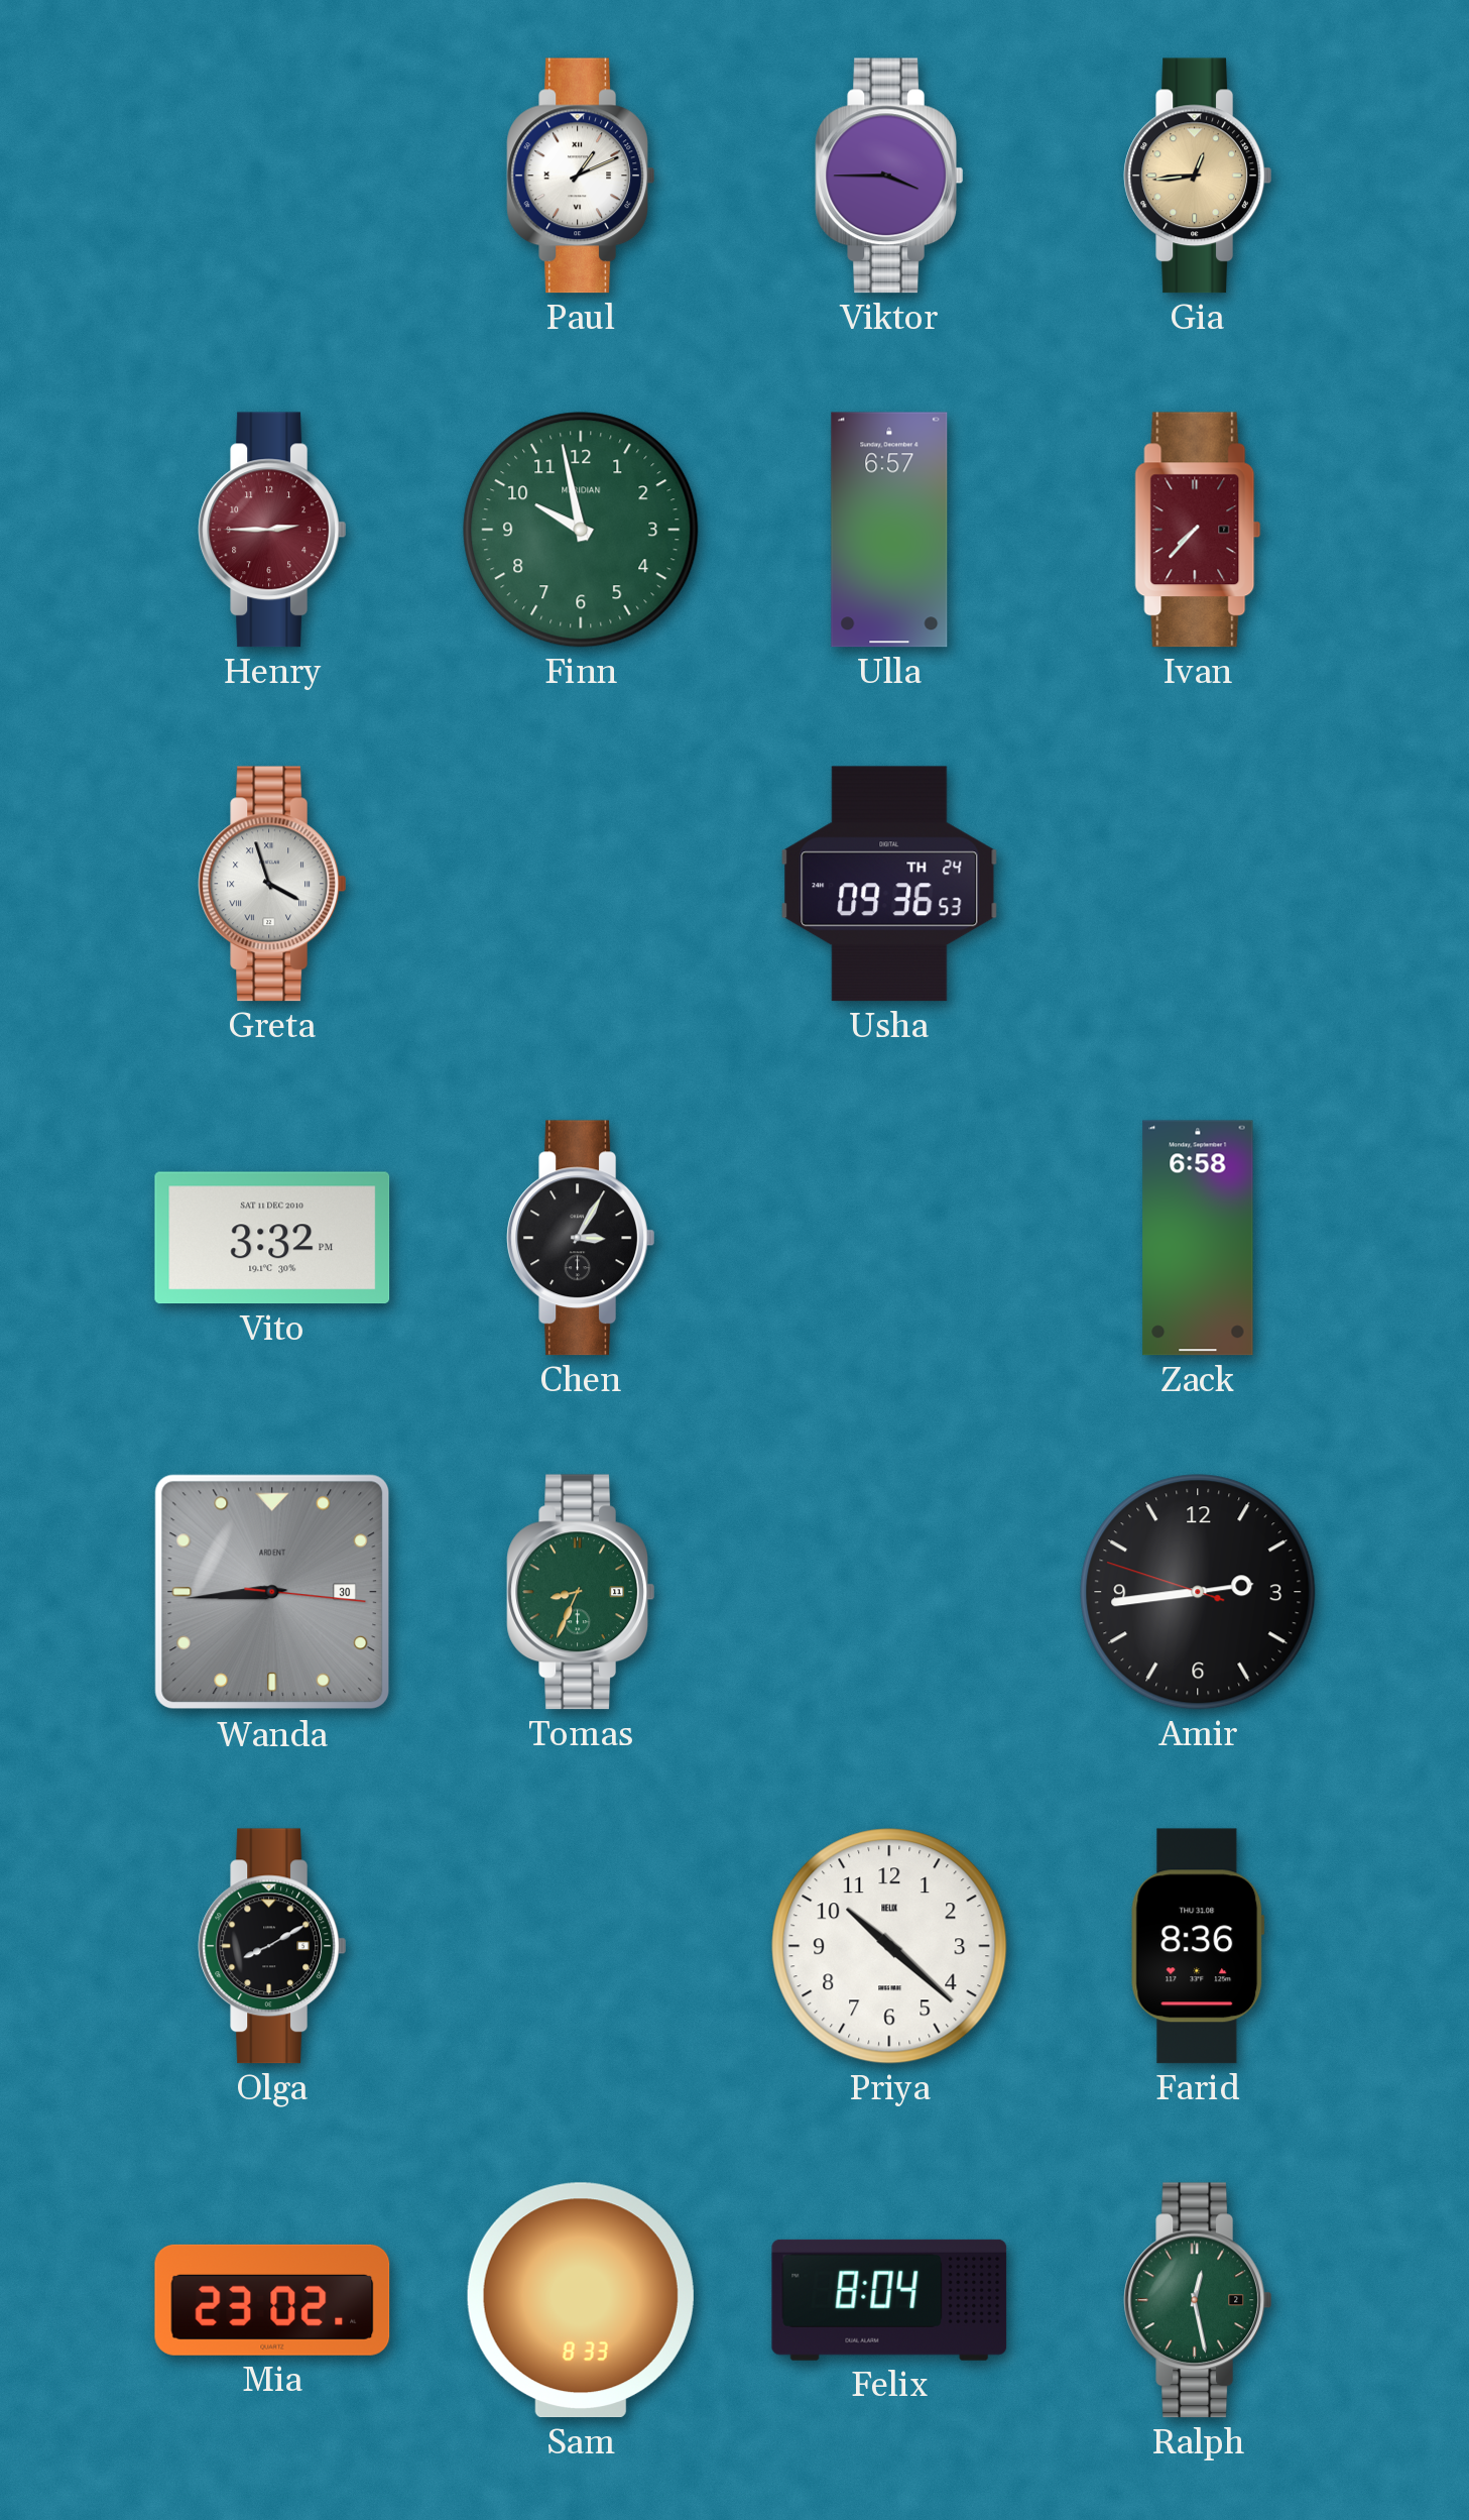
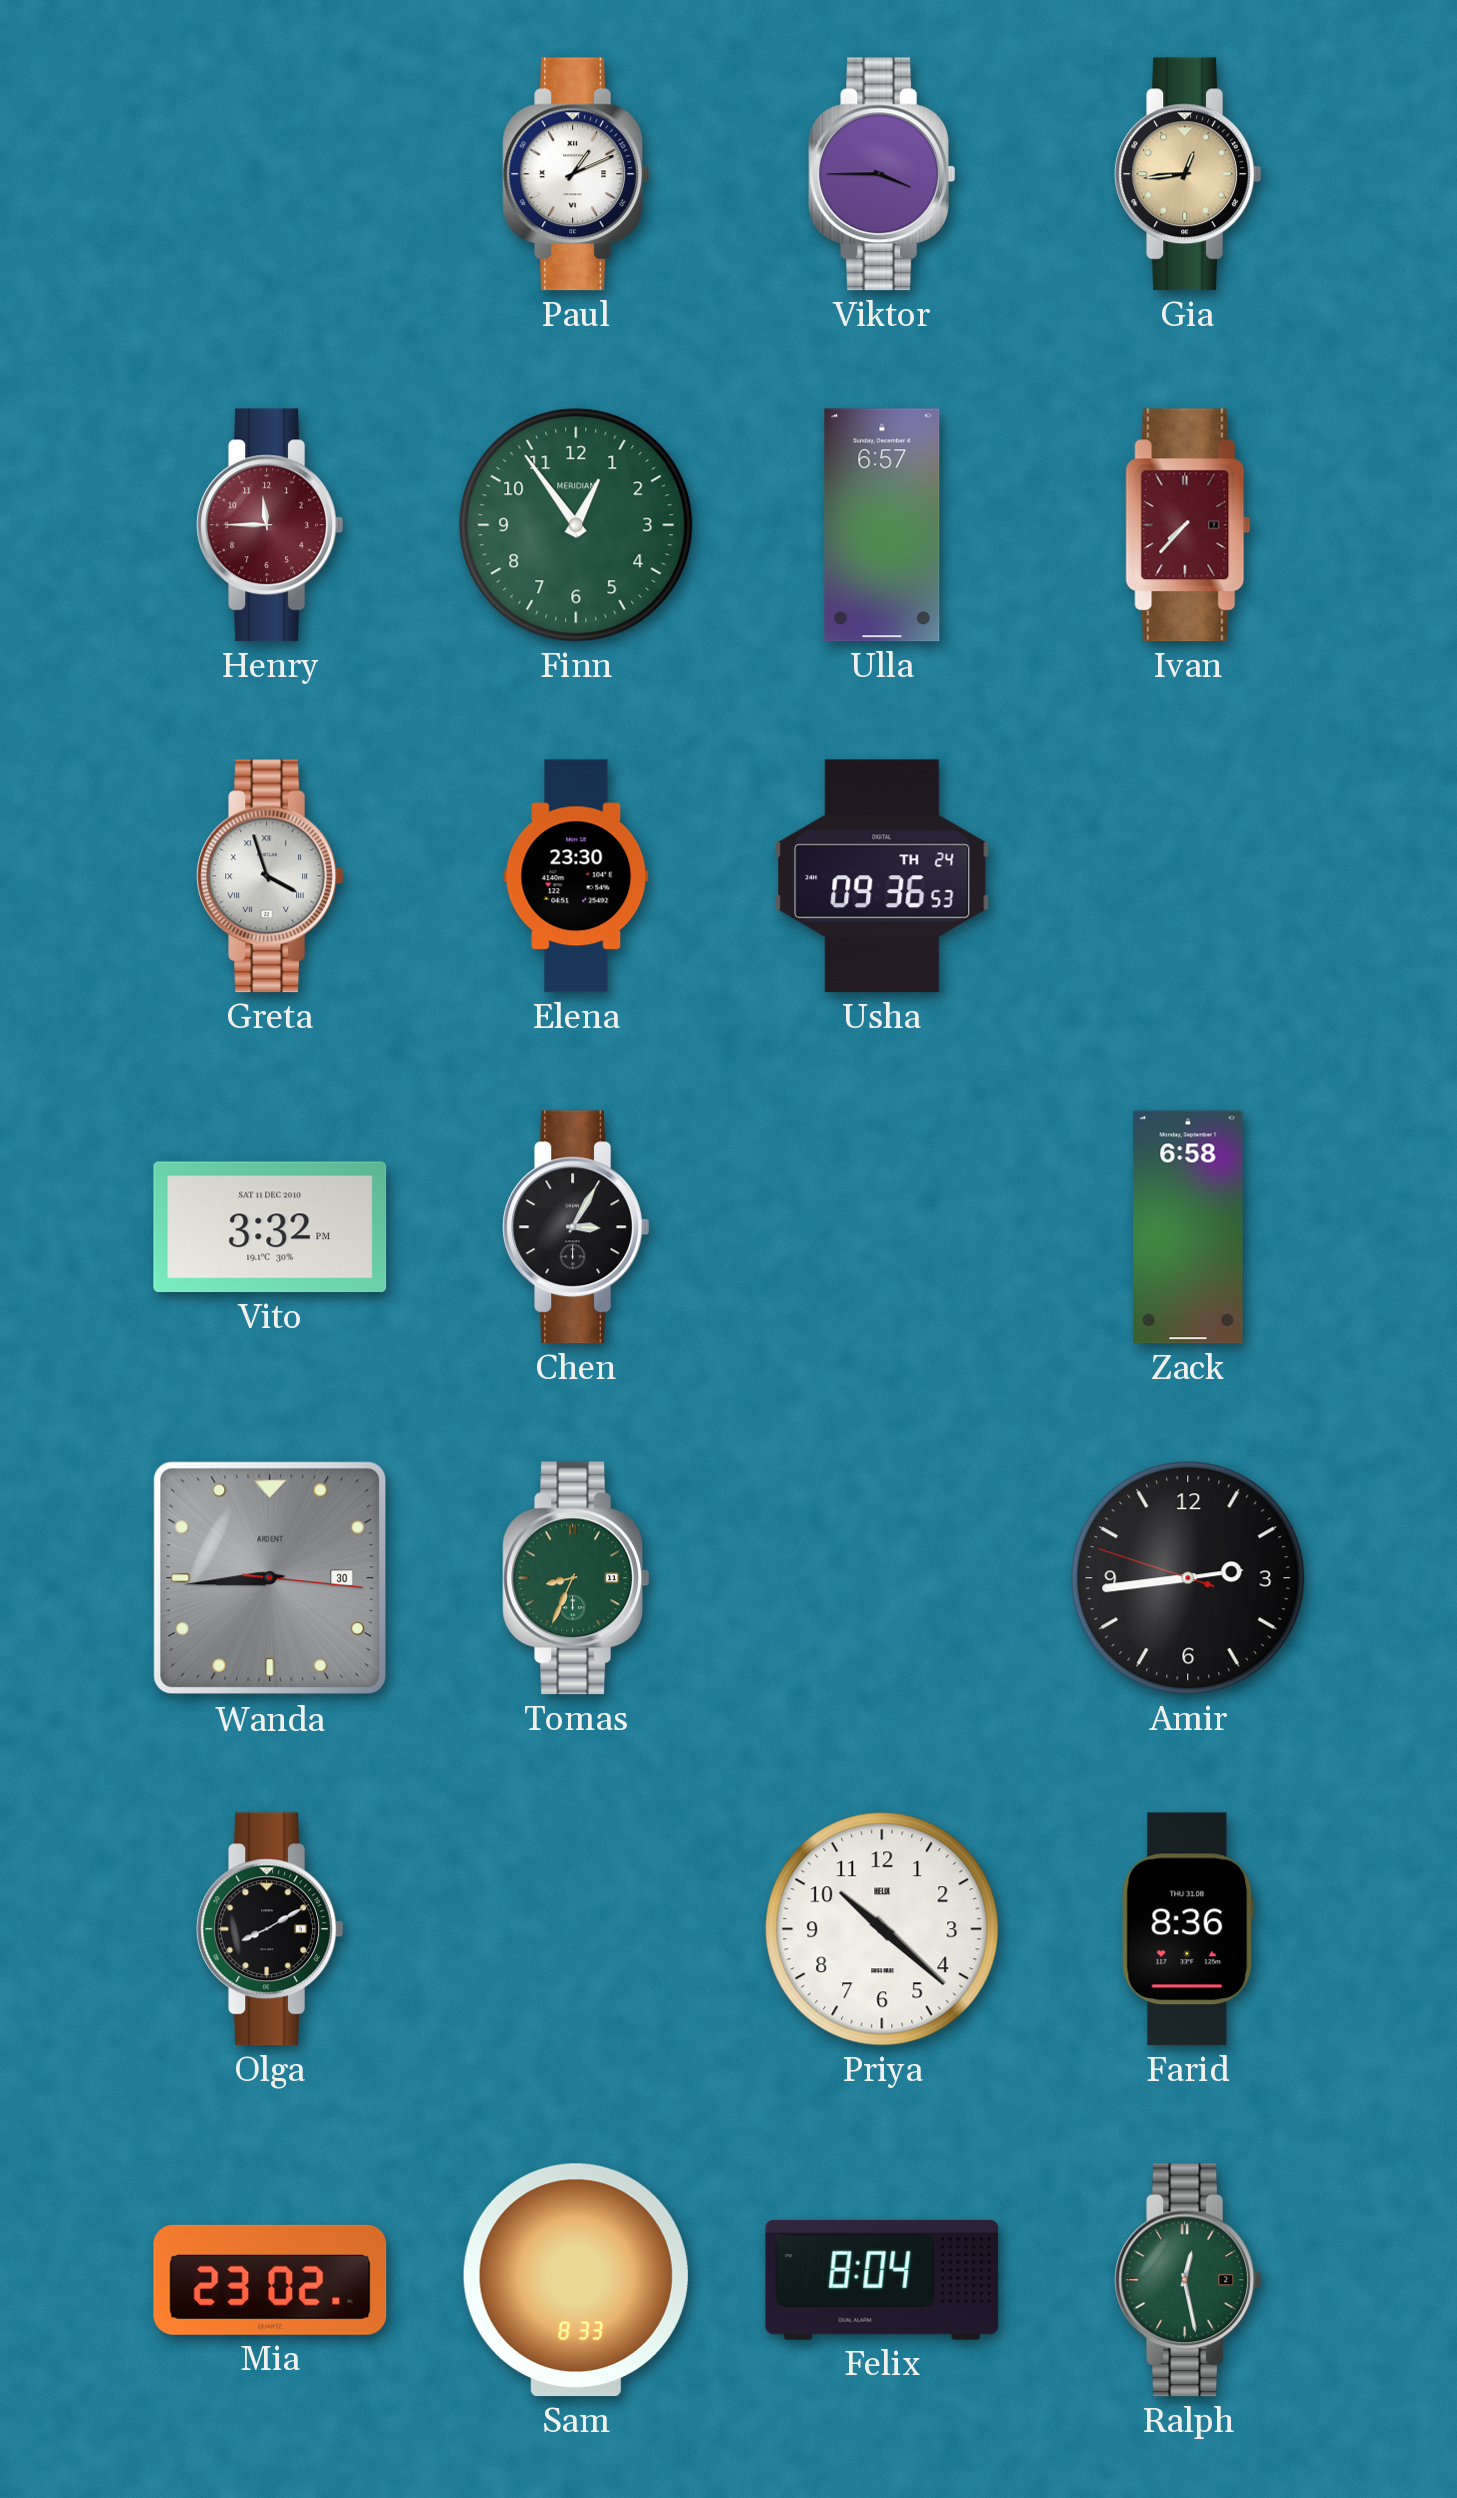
Henry: 2:45 -> 11:45
Finn: 9:58 -> 12:54
Elena: none -> 23:30
